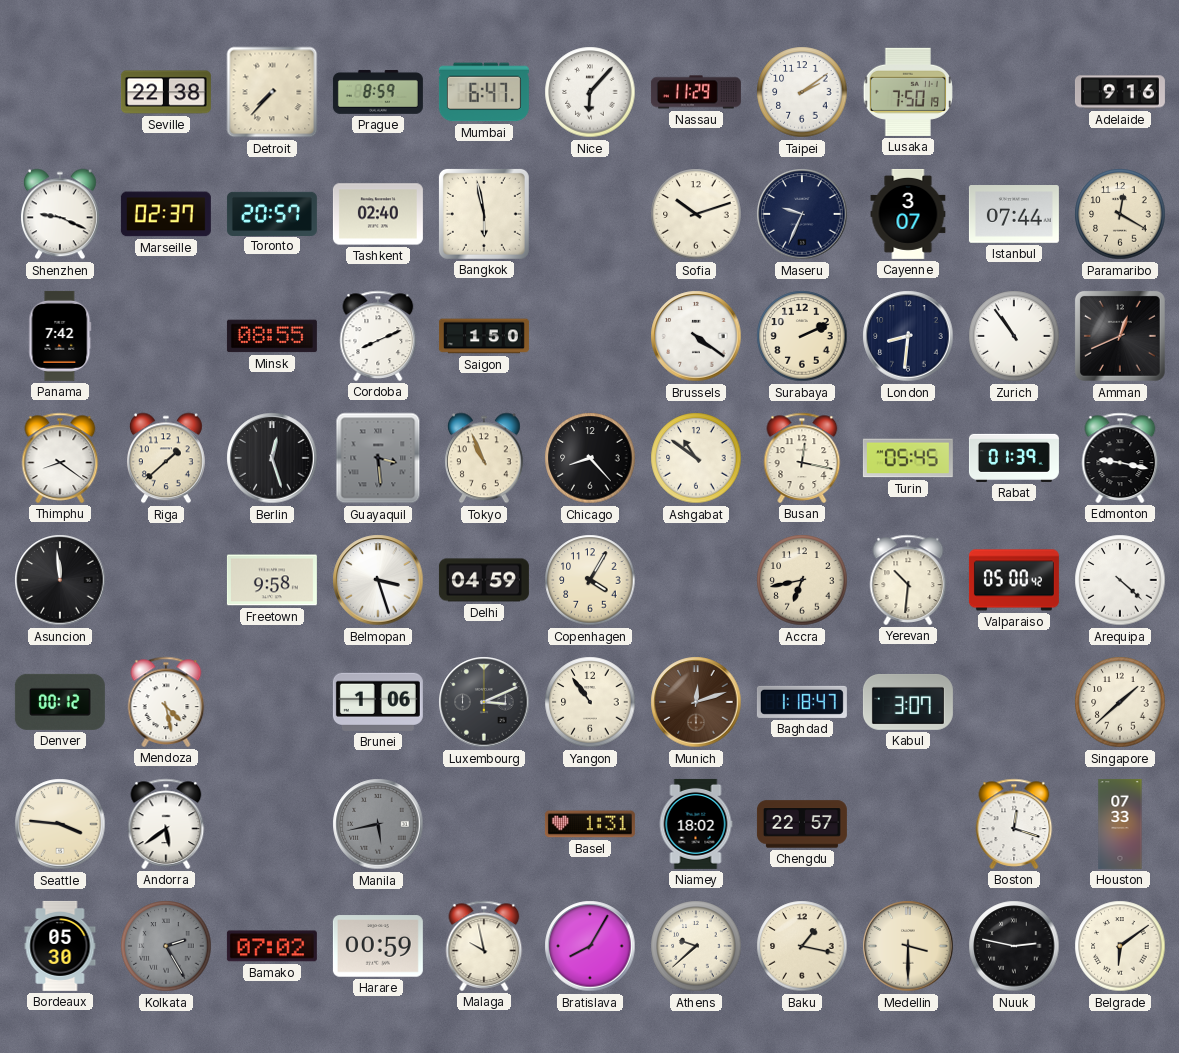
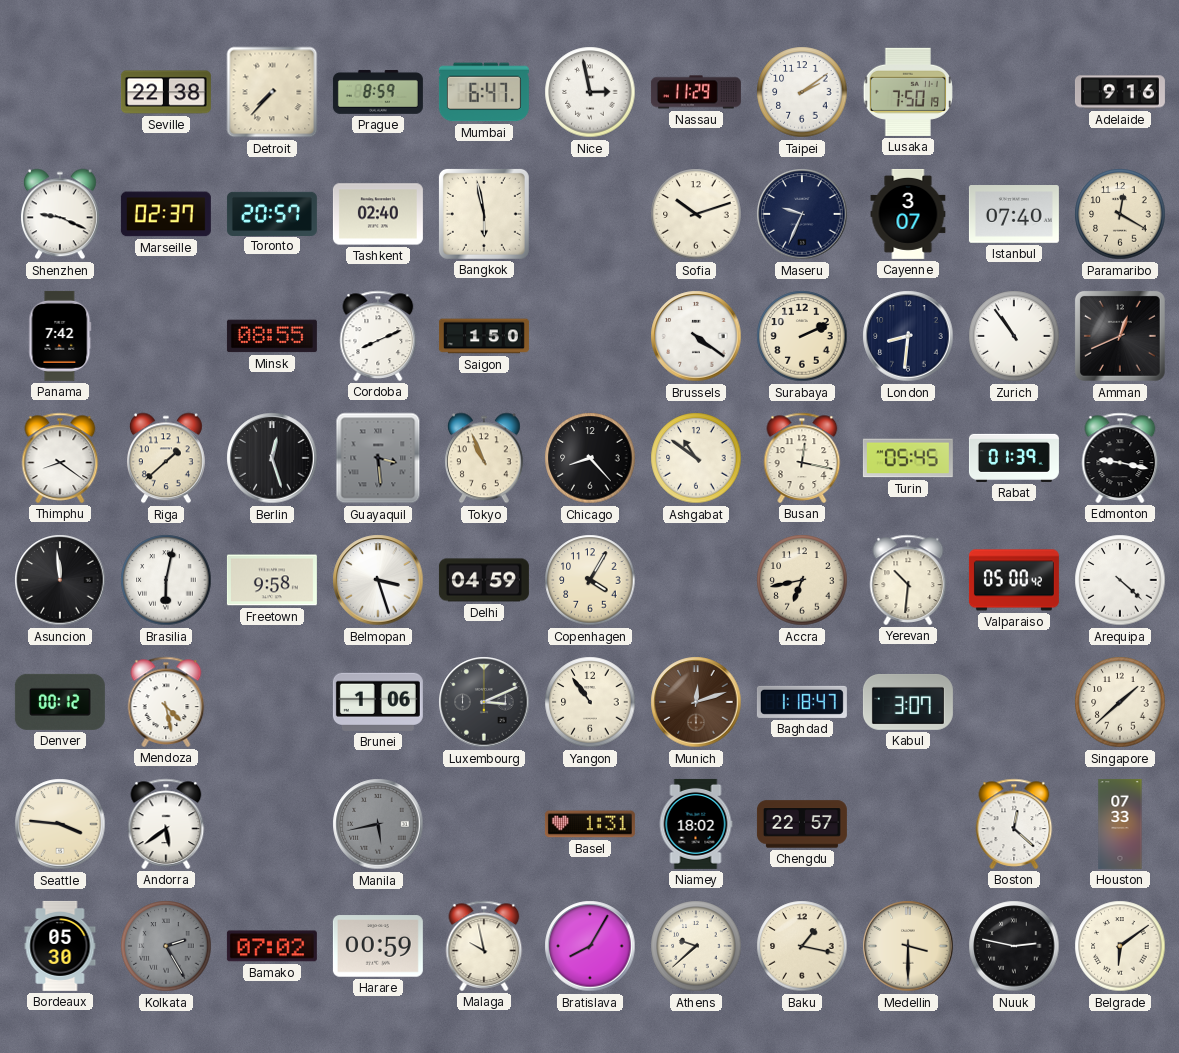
Nice: 6:07 -> 2:58
Istanbul: 07:44 -> 07:40
Brasilia: none -> 6:02
Boston: 12:18 -> 12:22
